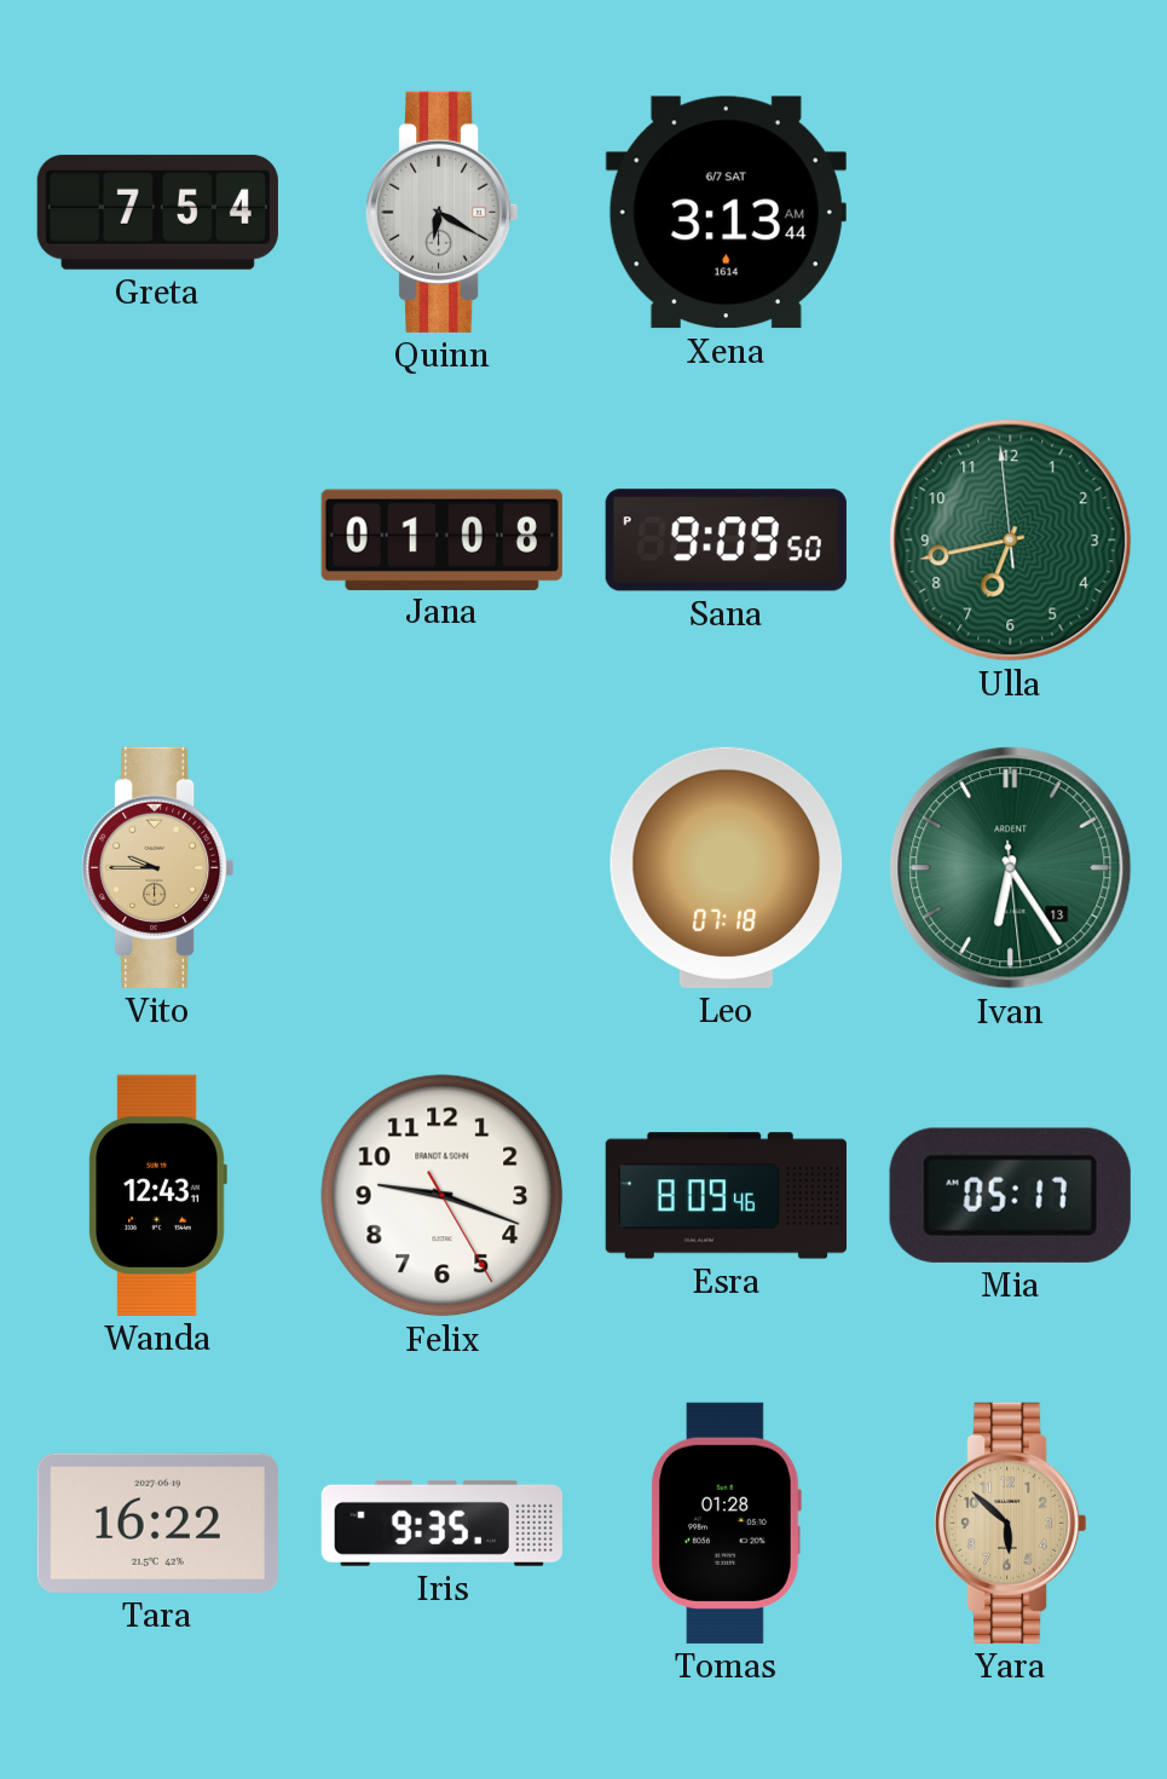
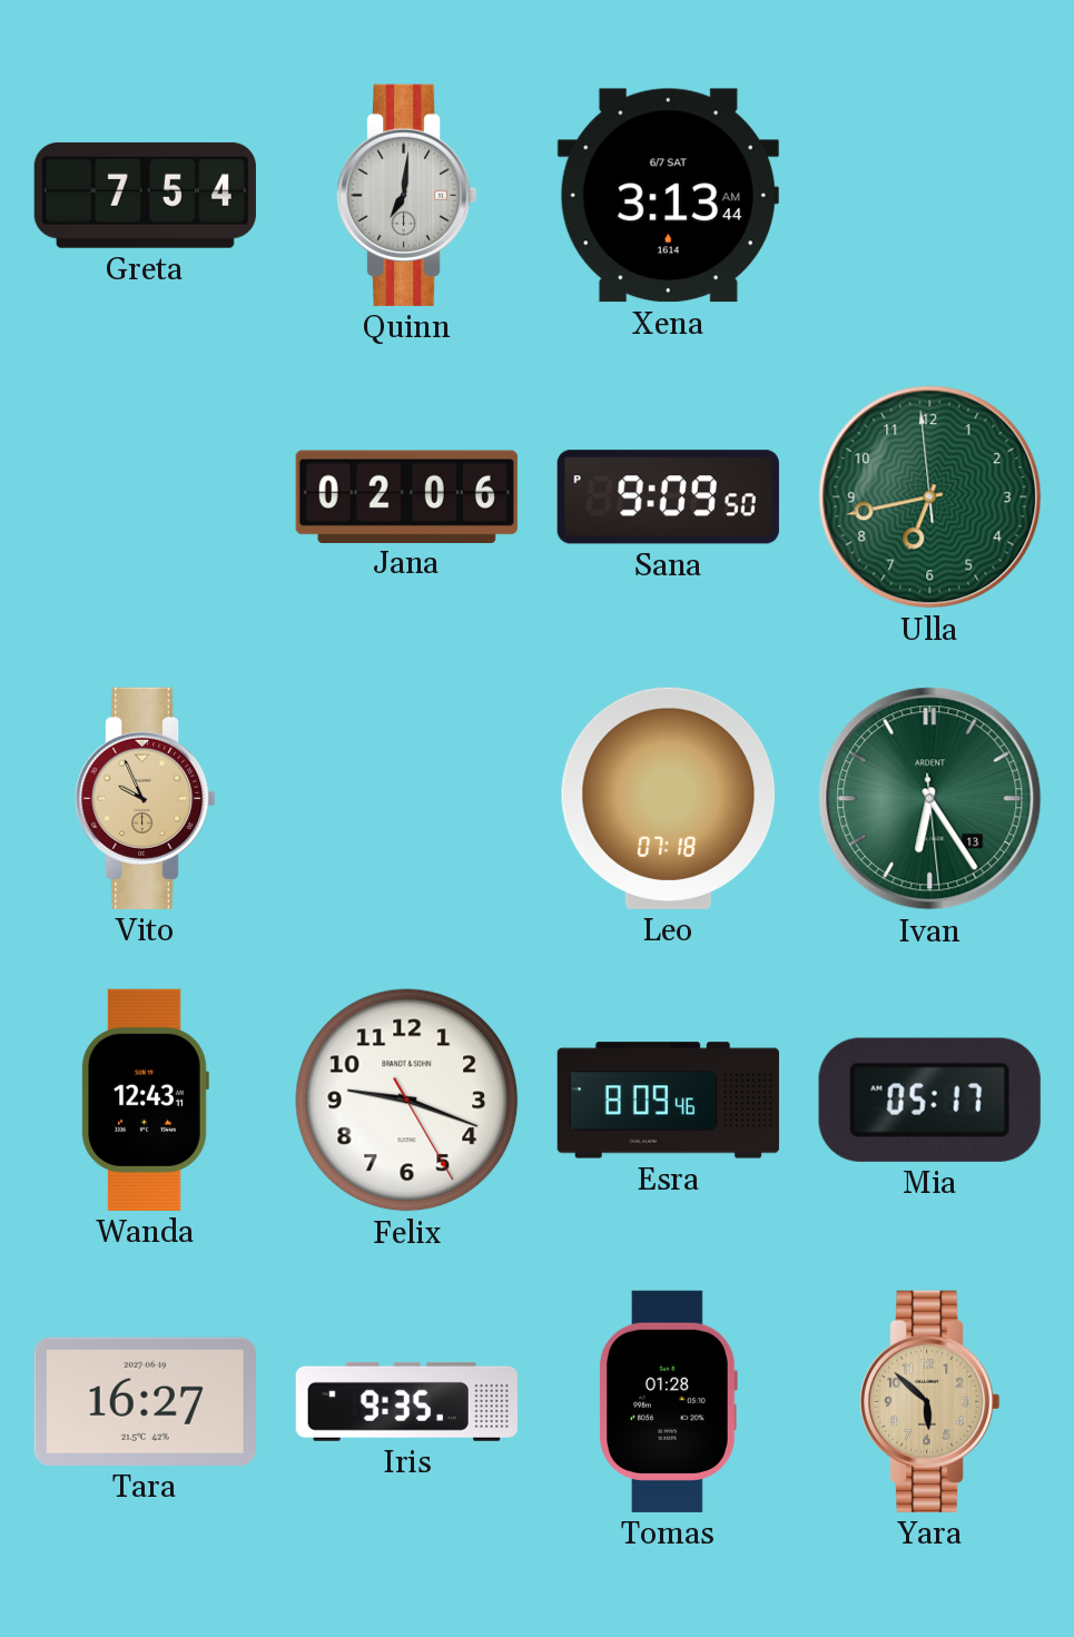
Quinn: 6:20 -> 7:01
Jana: 01:08 -> 02:06
Vito: 9:45 -> 9:56
Tara: 16:22 -> 16:27
